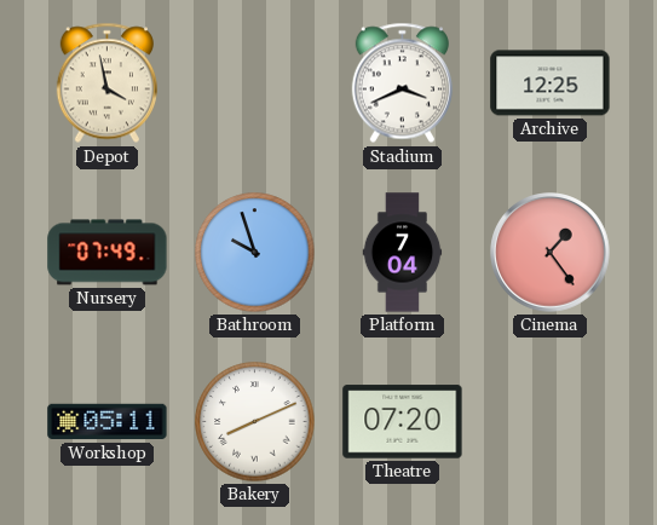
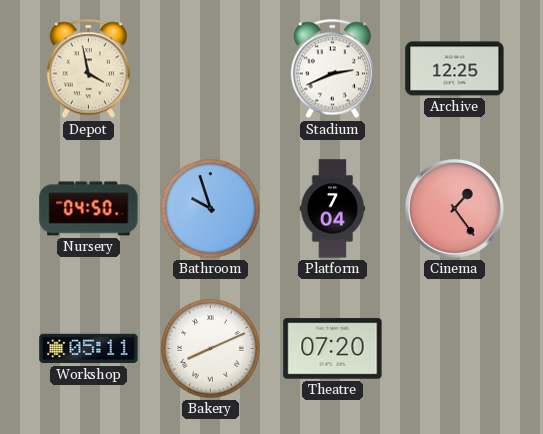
Stadium: 3:41 -> 2:41
Nursery: 07:49 -> 04:50
